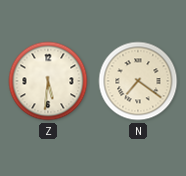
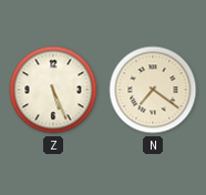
Z: 5:31 -> 5:26
